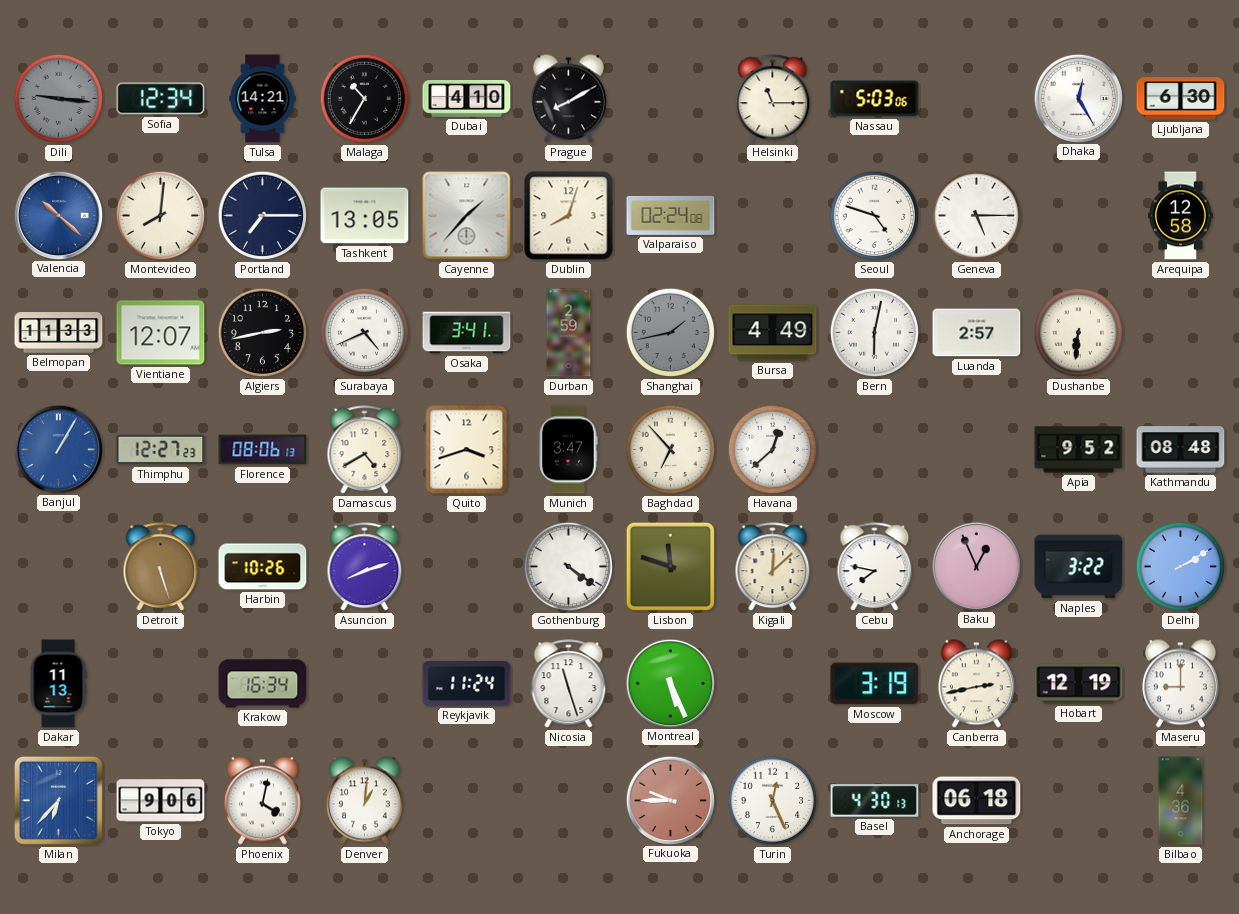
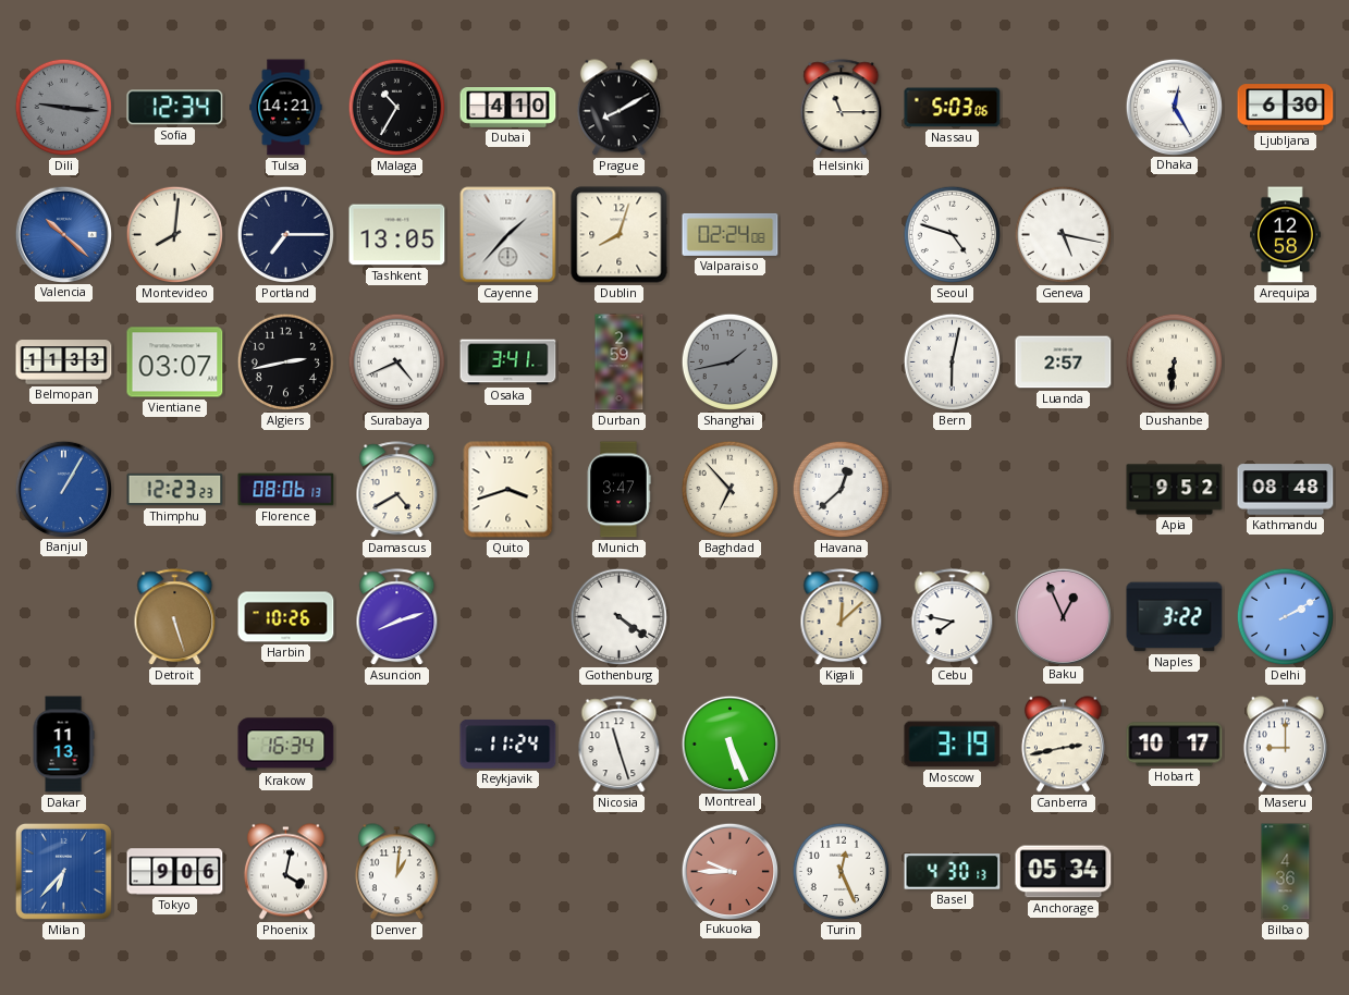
Geneva: 5:15 -> 5:17
Vientiane: 12:07 -> 03:07
Bursa: 4:49 -> none
Thimphu: 12:27 -> 12:23
Lisbon: 11:48 -> none
Hobart: 12:19 -> 10:17
Anchorage: 06:18 -> 05:34
